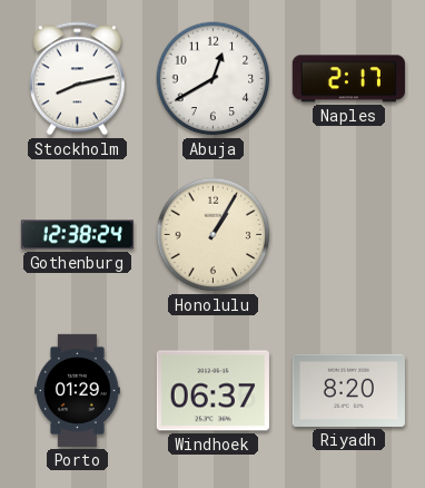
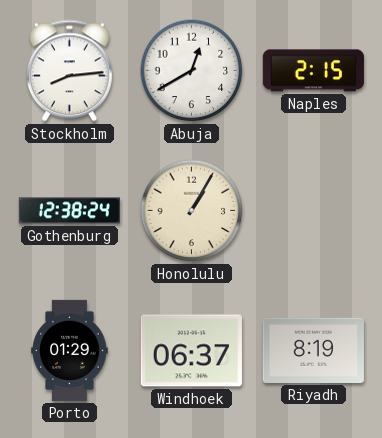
Stockholm: 8:13 -> 8:14
Naples: 2:17 -> 2:15
Riyadh: 8:20 -> 8:19
